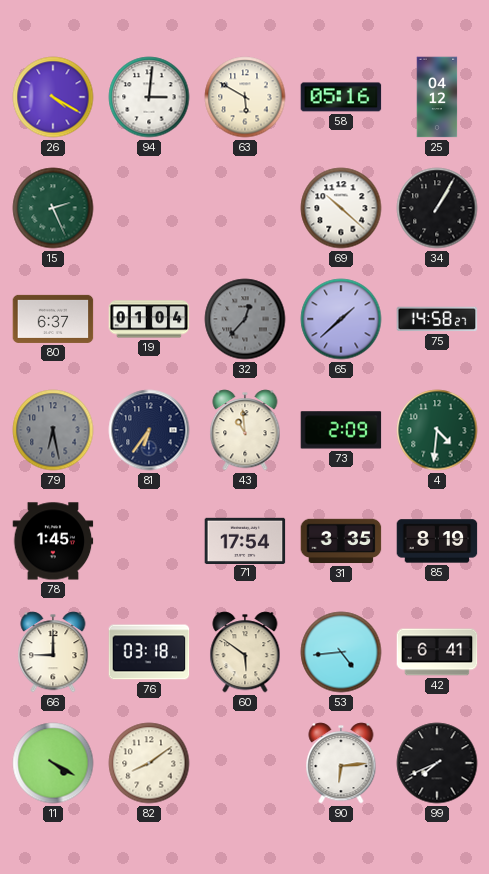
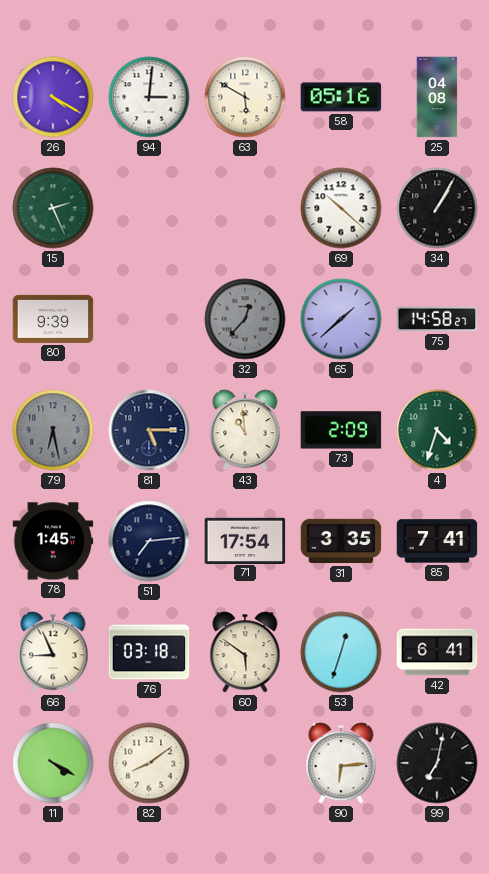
25: 04:12 -> 04:08
80: 6:37 -> 9:39
19: 01:04 -> none
81: 6:36 -> 5:15
4: 4:31 -> 4:33
51: none -> 7:14
85: 8:19 -> 7:41
66: 9:00 -> 8:56
53: 4:44 -> 12:33
99: 7:41 -> 7:02
